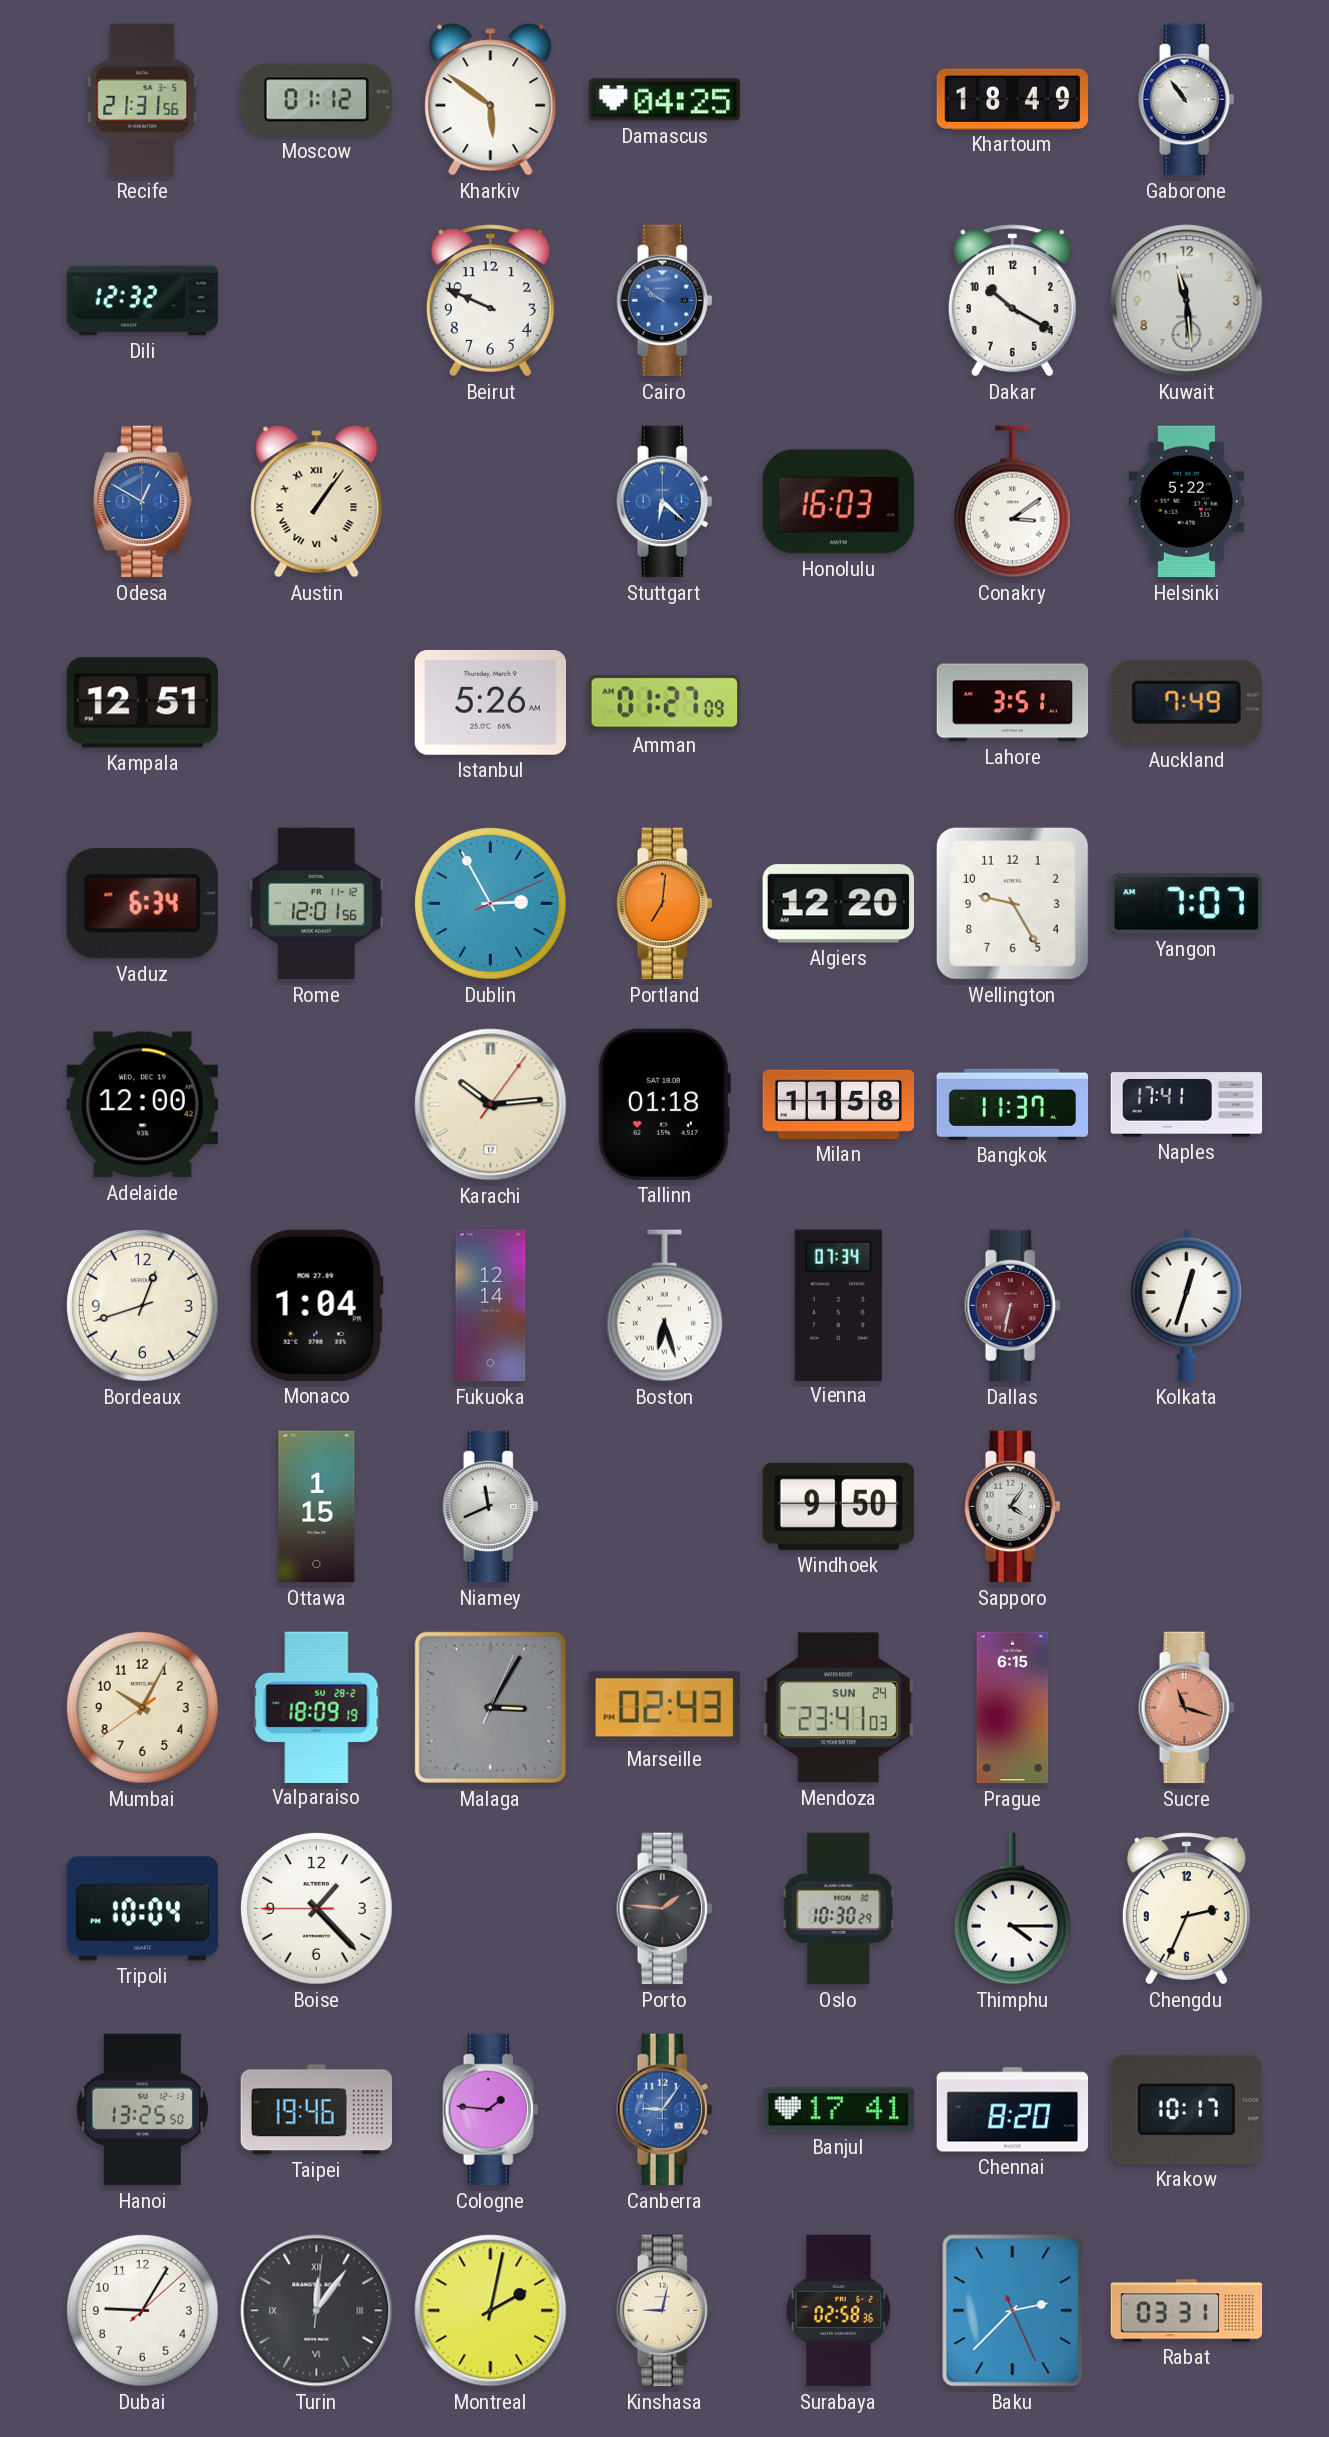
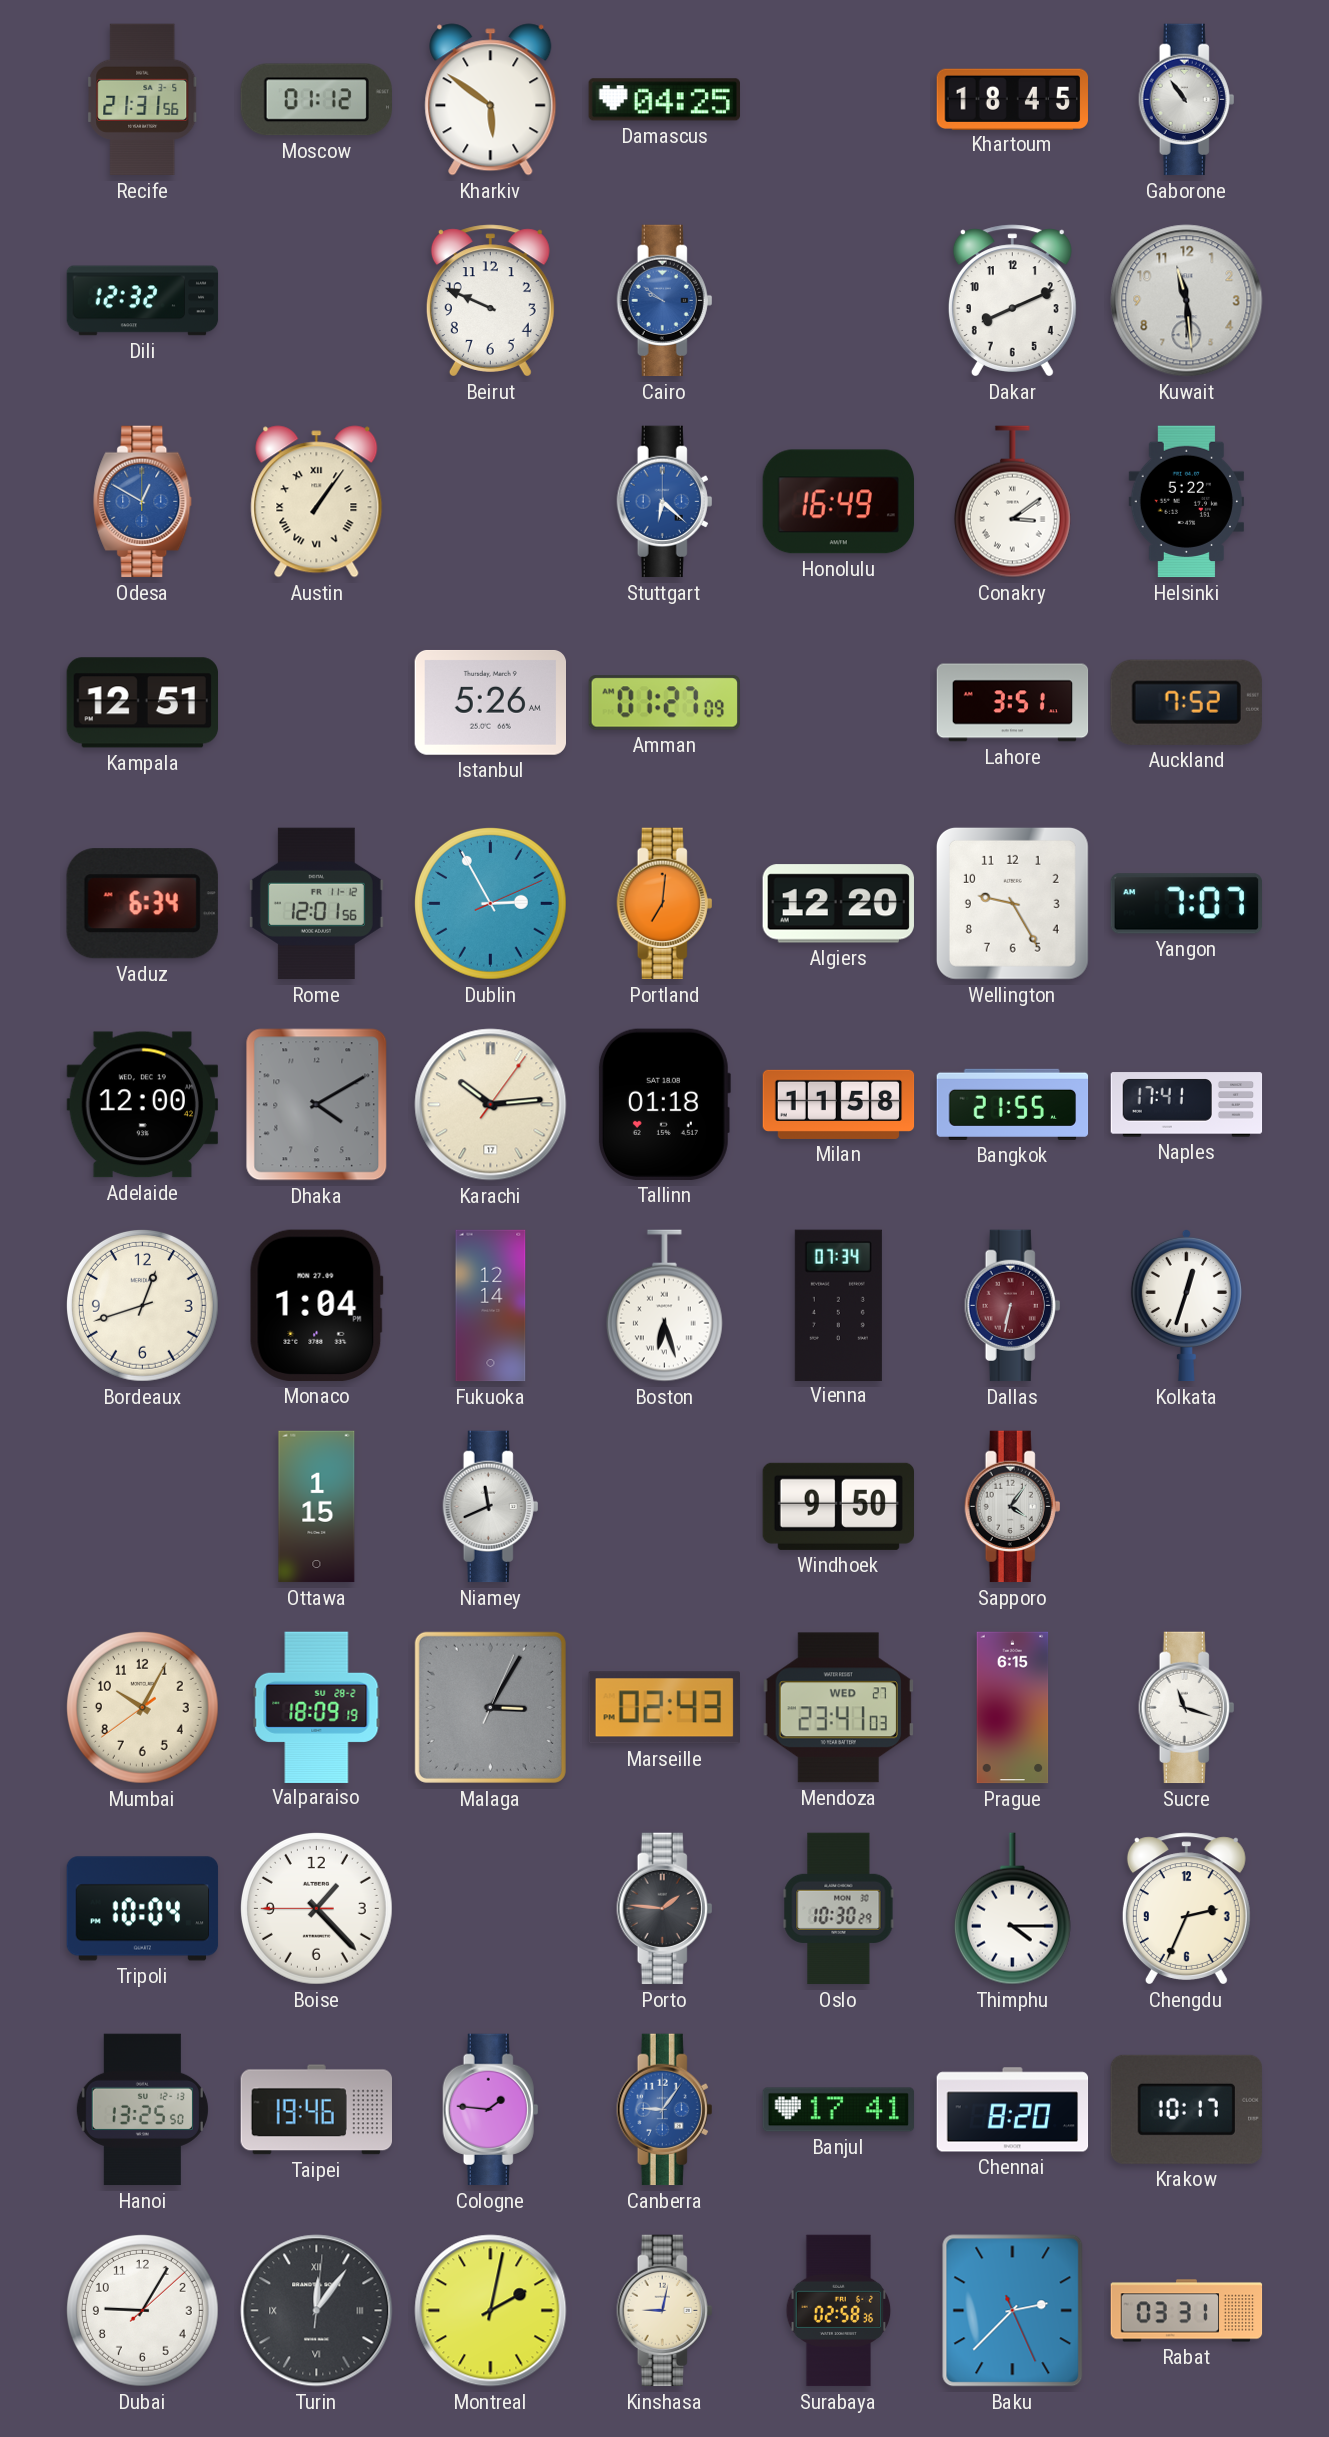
Khartoum: 18:49 -> 18:45
Dakar: 10:20 -> 8:11
Honolulu: 16:03 -> 16:49
Auckland: 7:49 -> 7:52
Dhaka: none -> 4:10
Bangkok: 11:37 -> 21:55
Mendoza date: SUN 24 -> WED 27
Sucre dial: salmon -> white
